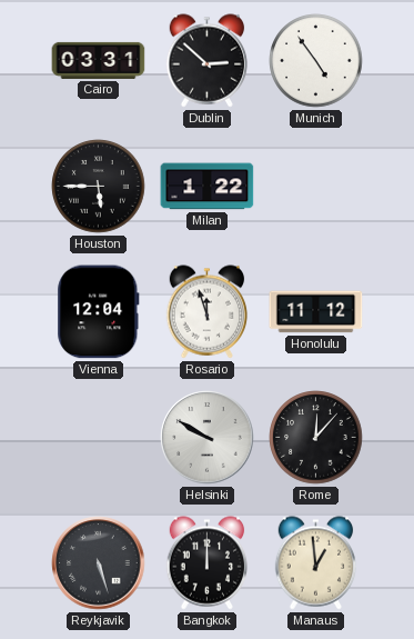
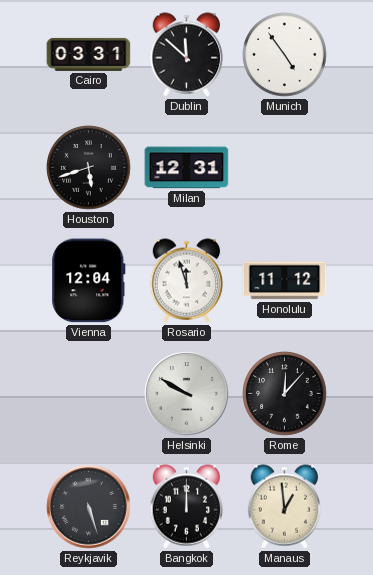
Dublin: 2:52 -> 11:52
Houston: 5:45 -> 5:42
Milan: 1:22 -> 12:31
